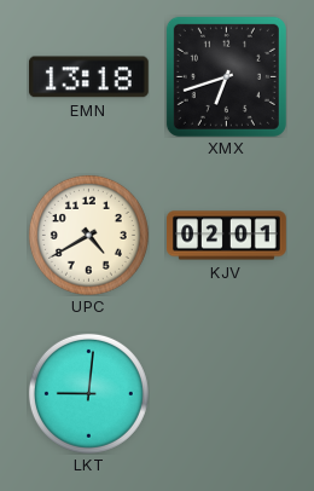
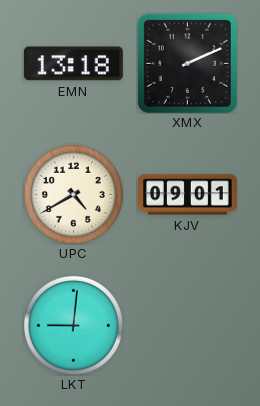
XMX: 6:42 -> 2:11
KJV: 02:01 -> 09:01
